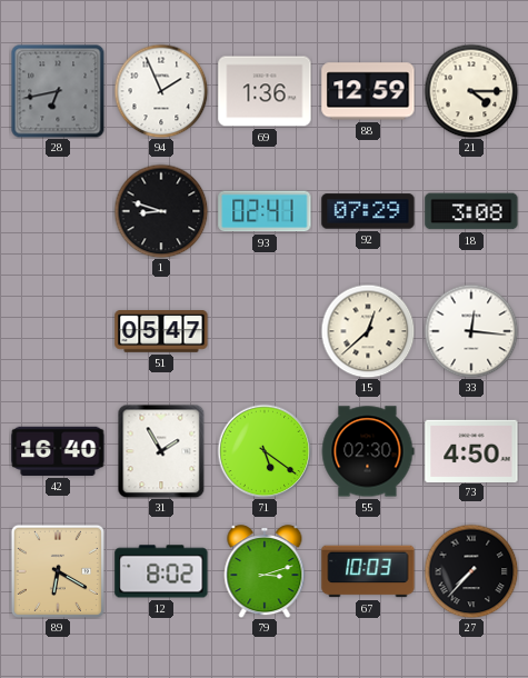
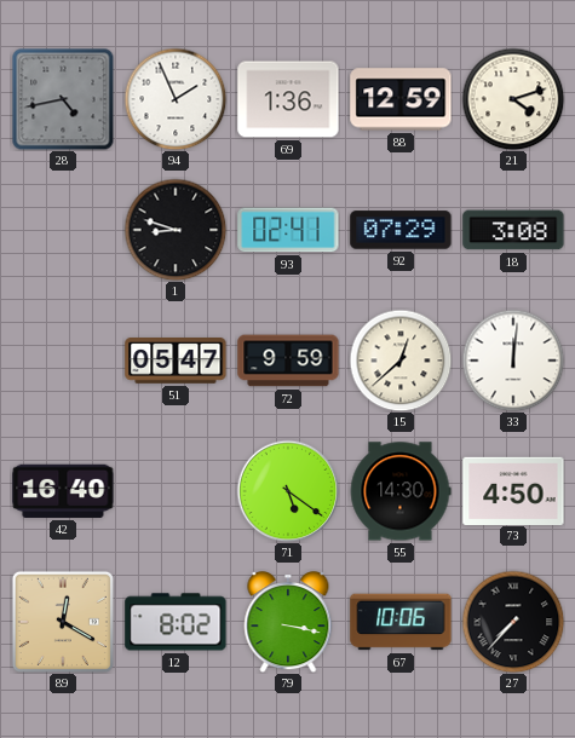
28: 6:43 -> 4:43
21: 4:15 -> 4:12
72: none -> 9:59
33: 12:16 -> 12:01
31: 1:55 -> none
55: 02:30 -> 14:30
89: 6:20 -> 12:20
79: 3:12 -> 3:17
67: 10:03 -> 10:06
